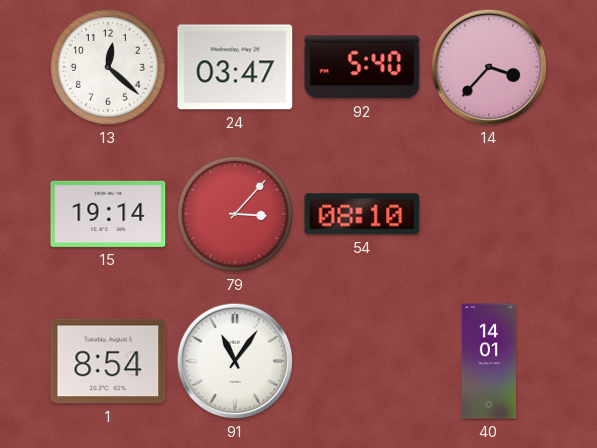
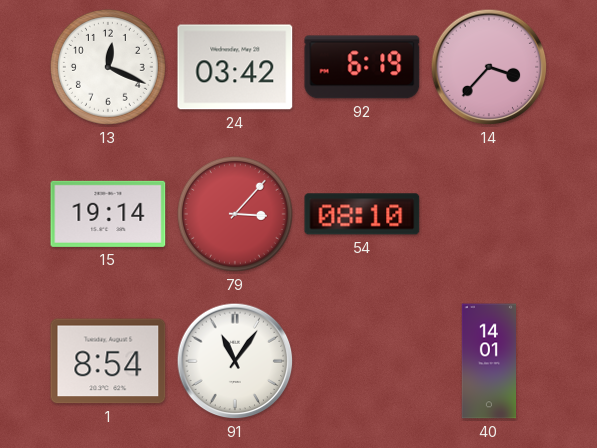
13: 12:22 -> 12:19
24: 03:47 -> 03:42
92: 5:40 -> 6:19
